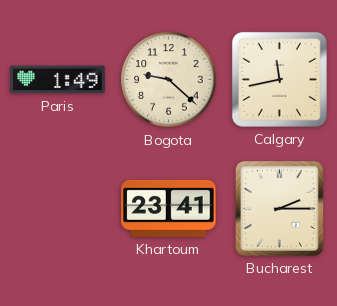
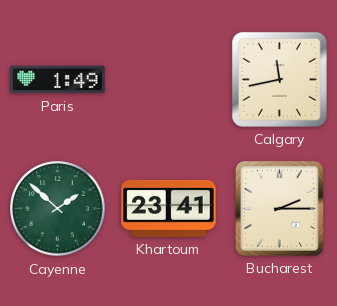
Bogota: 9:22 -> none
Cayenne: none -> 1:52
